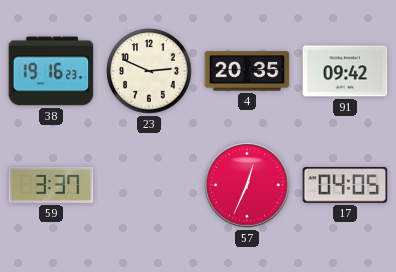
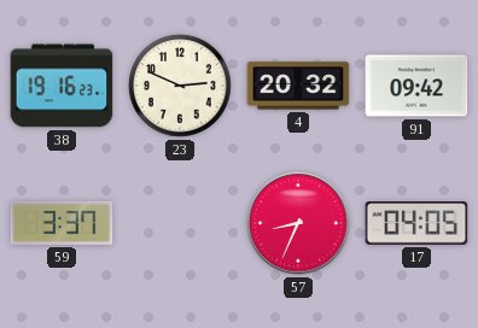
4: 20:35 -> 20:32
57: 12:34 -> 8:34
